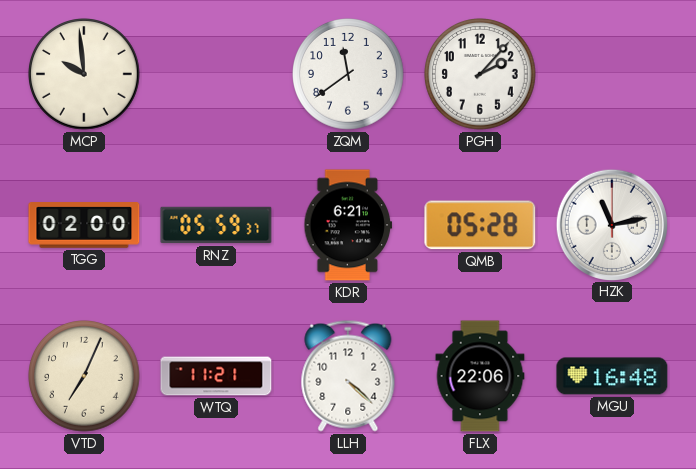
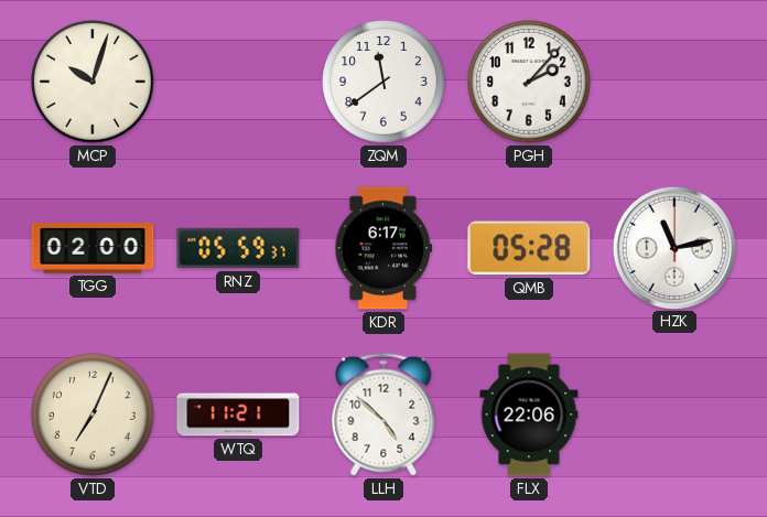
MCP: 9:59 -> 10:03
KDR: 6:21 -> 6:17
LLH: 4:22 -> 4:52
MGU: 16:48 -> none
